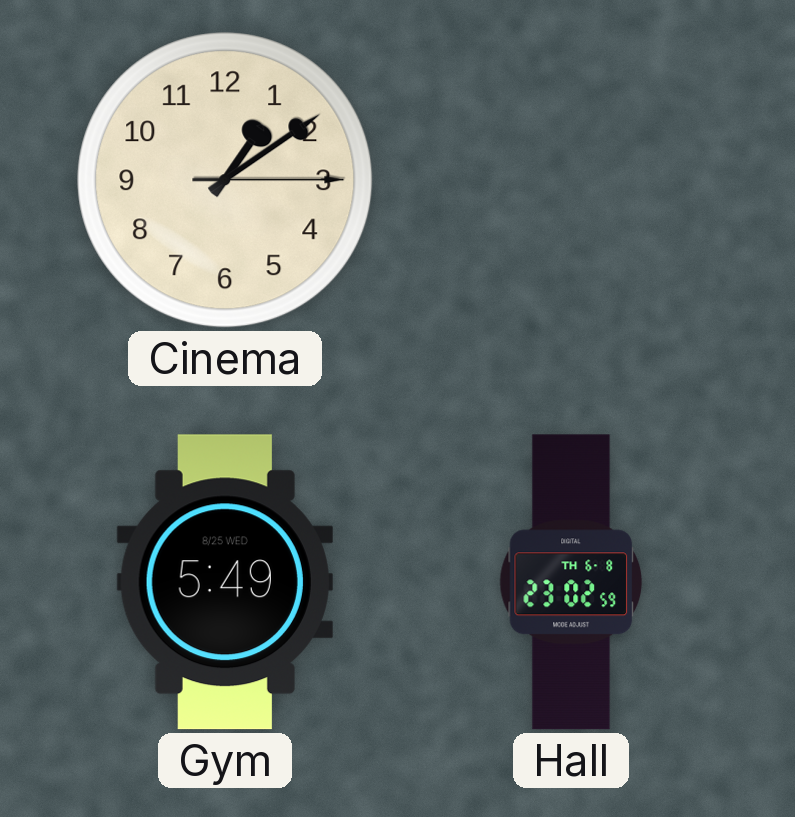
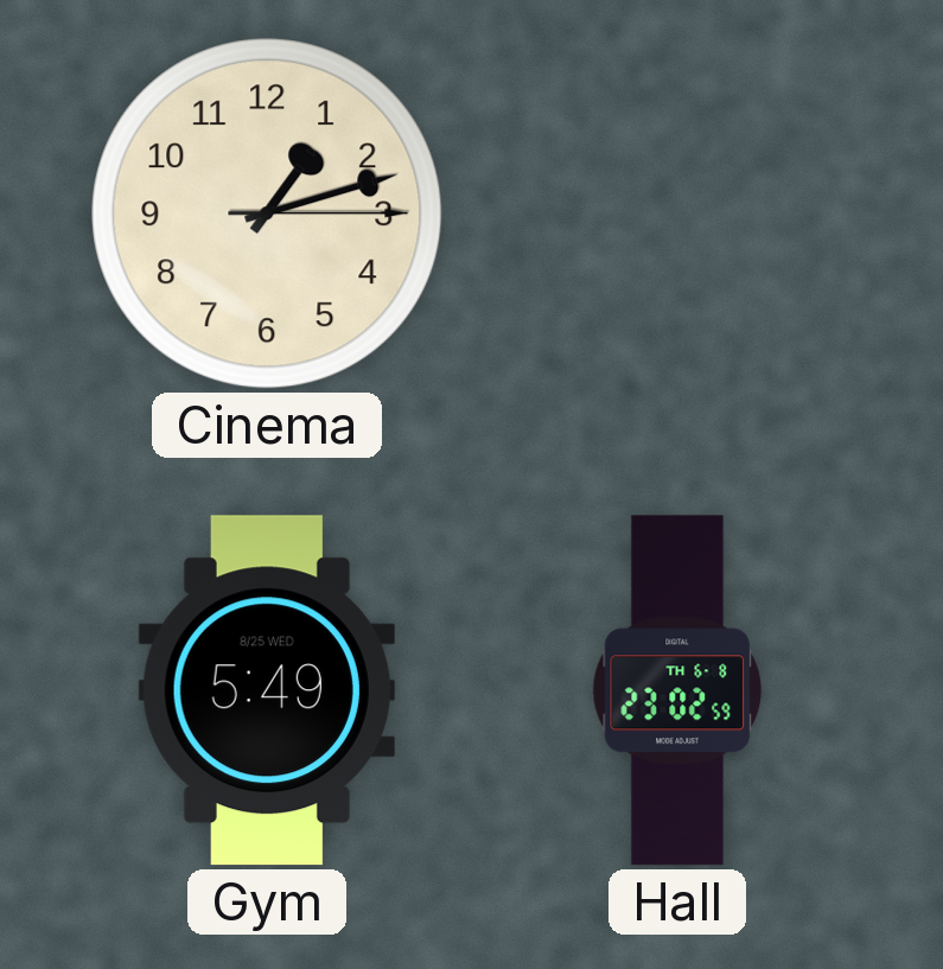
Cinema: 1:09 -> 1:12
